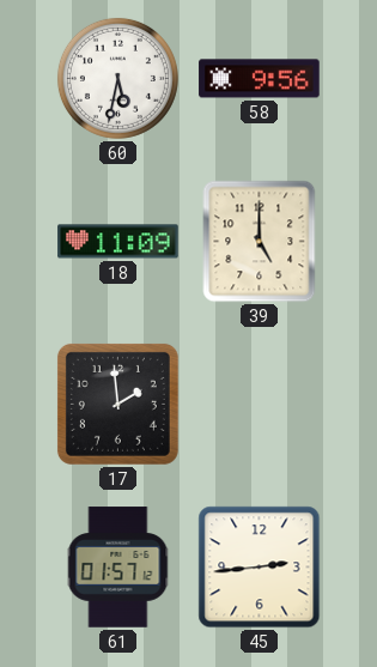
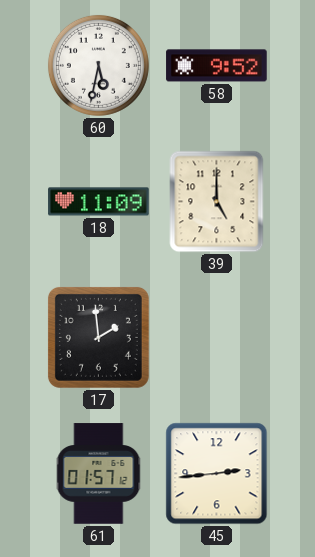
58: 9:56 -> 9:52
